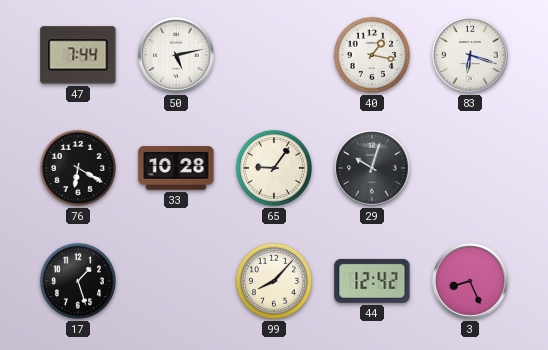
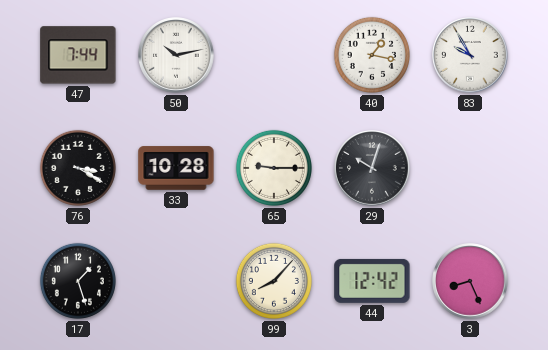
50: 5:13 -> 10:13
83: 6:18 -> 9:55
76: 6:20 -> 3:20
65: 9:06 -> 9:15
